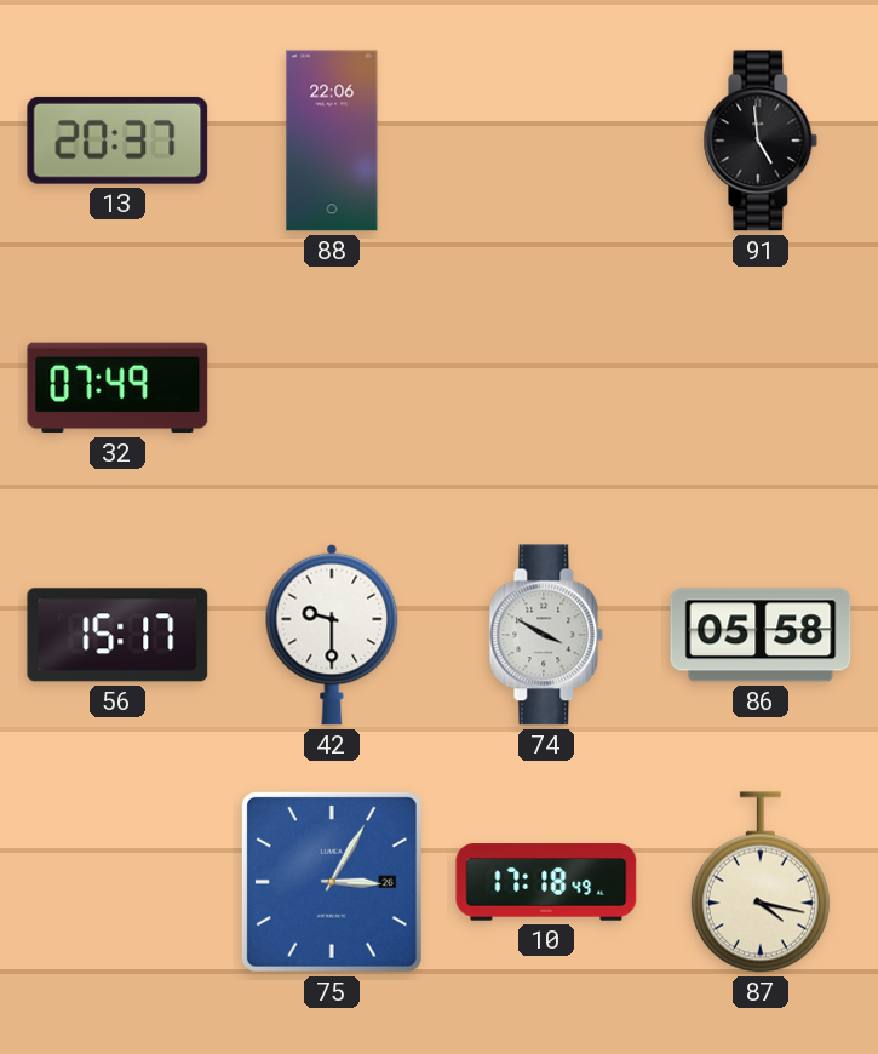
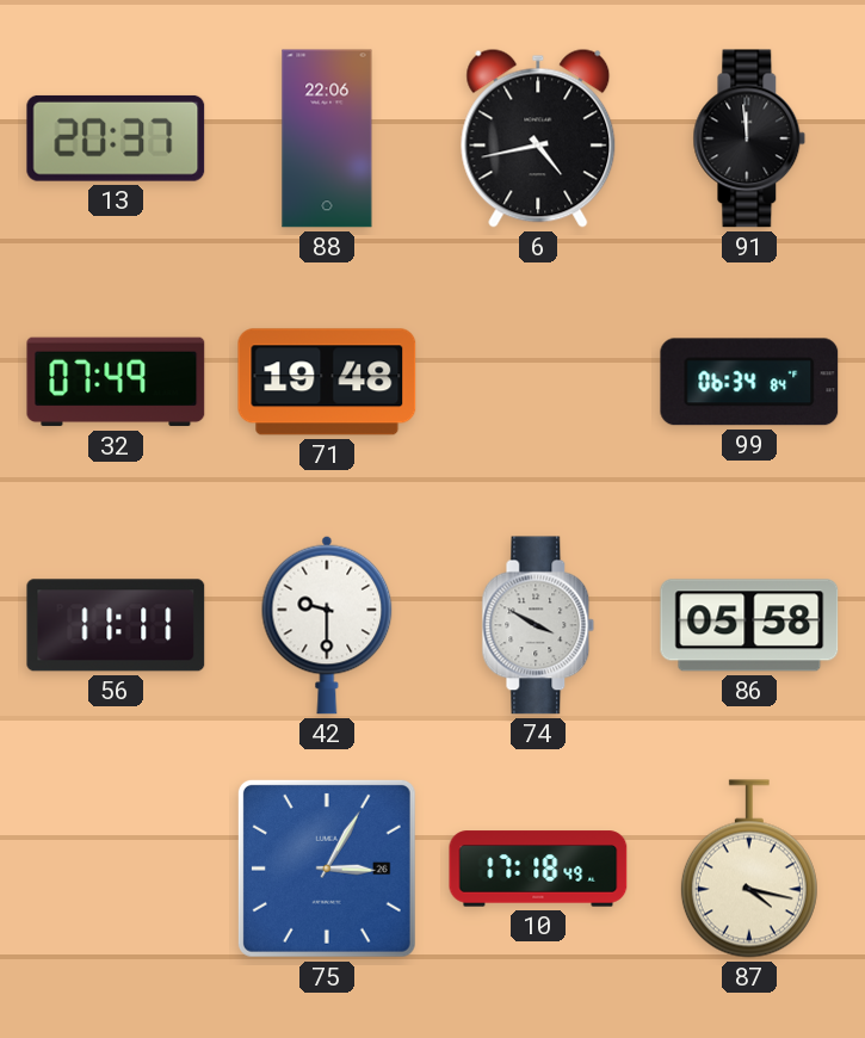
6: none -> 4:43
91: 4:59 -> 11:59
71: none -> 19:48
99: none -> 06:34
56: 15:17 -> 11:11
